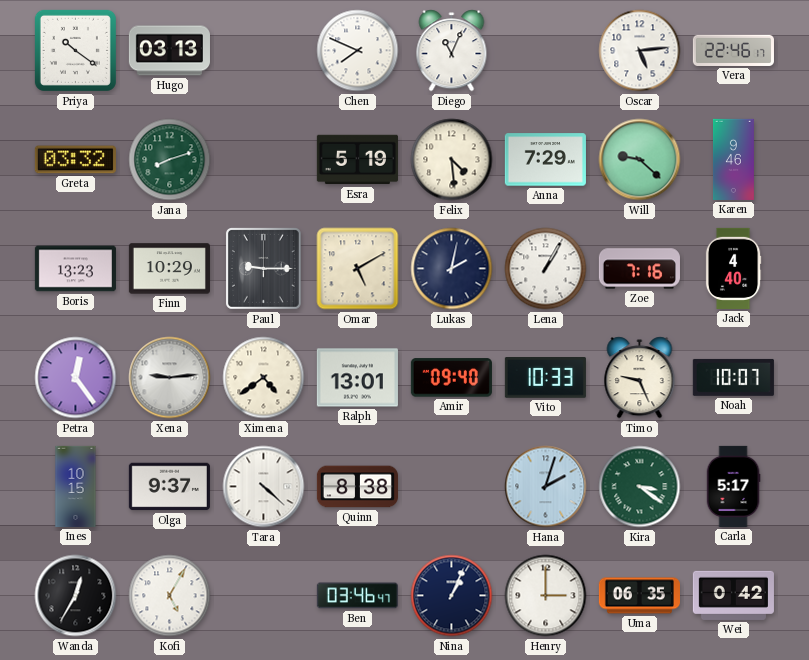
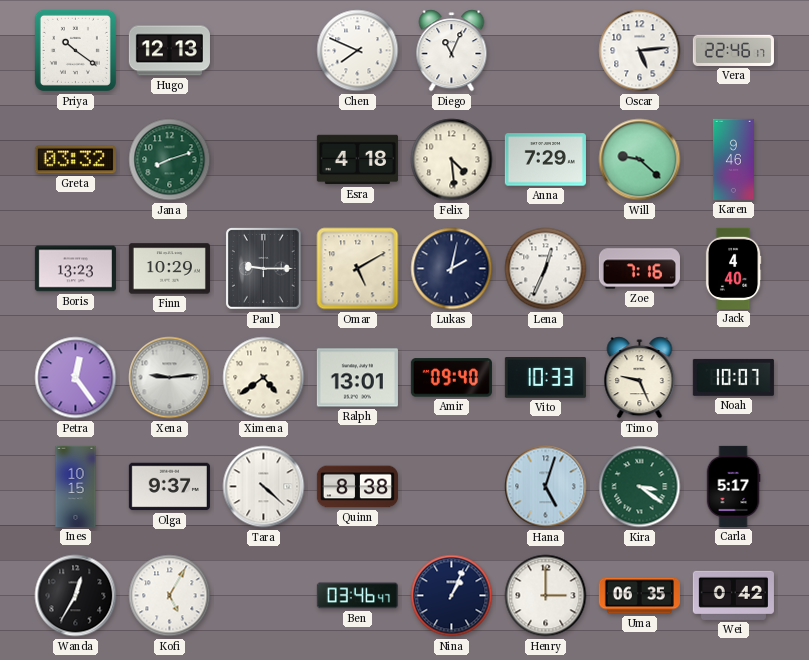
Hugo: 03:13 -> 12:13
Esra: 5:19 -> 4:18
Lena: 1:05 -> 12:34
Hana: 2:03 -> 5:03
